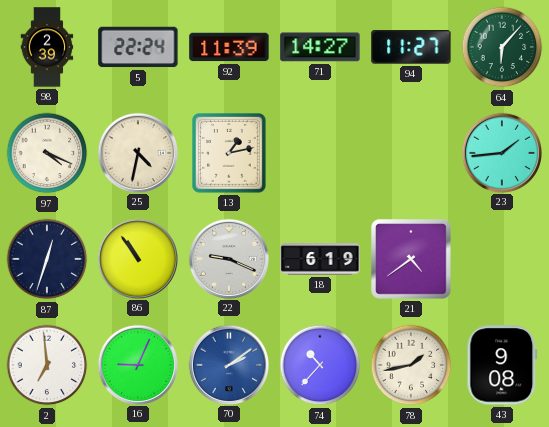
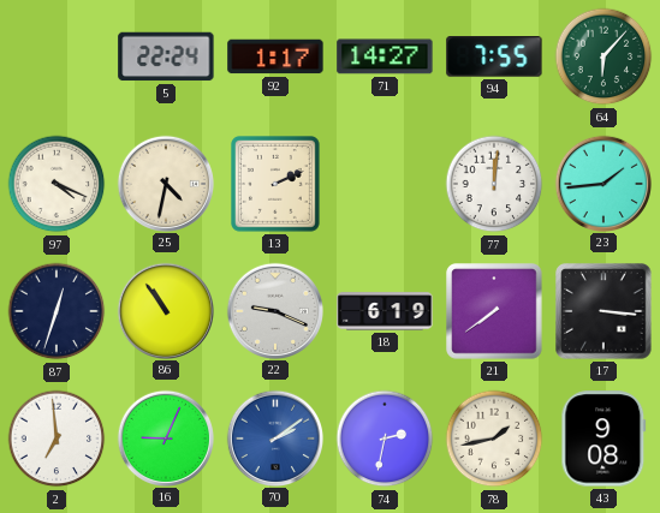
98: 2:39 -> none
92: 11:39 -> 1:17
94: 11:27 -> 7:55
13: 1:13 -> 2:11
77: none -> 12:01
21: 4:39 -> 7:39
17: none -> 3:16
74: 10:37 -> 2:32
